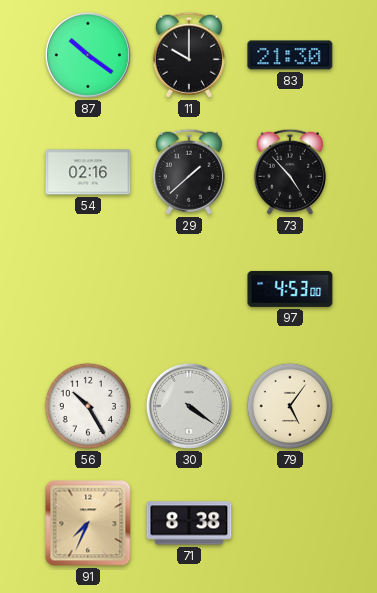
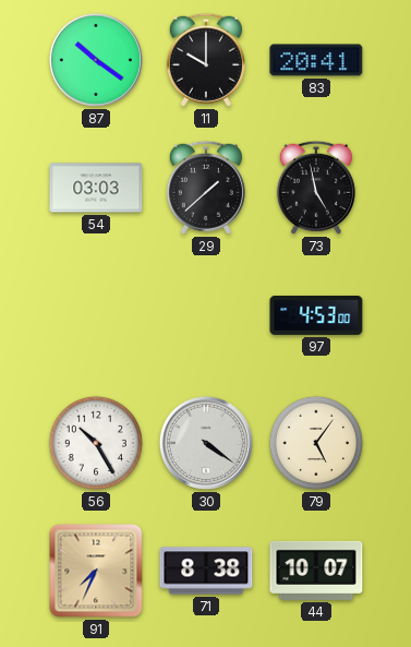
83: 21:30 -> 20:41
54: 02:16 -> 03:03
73: 4:53 -> 4:58
44: none -> 10:07
